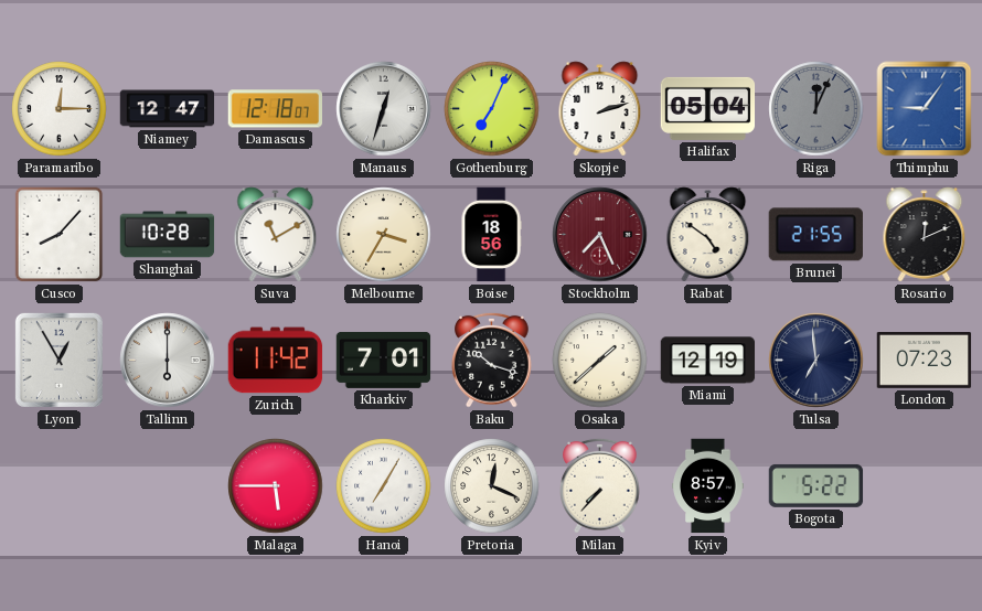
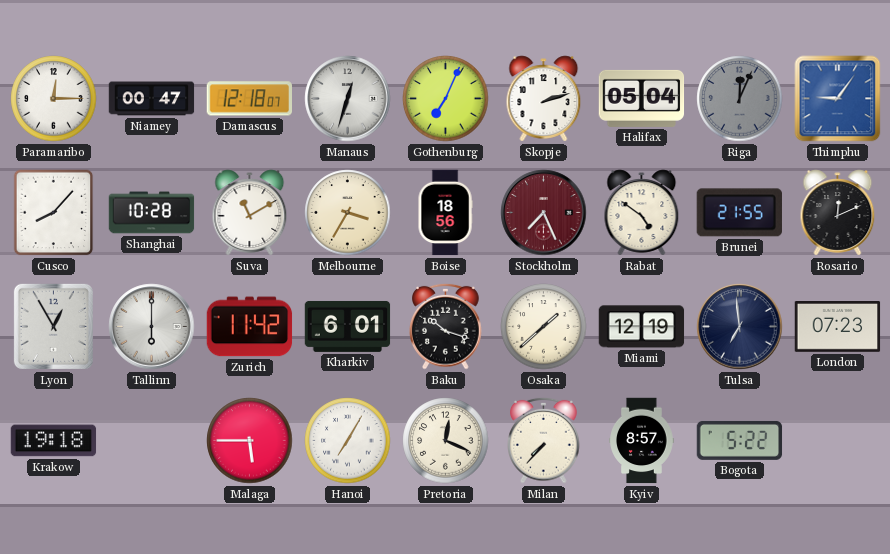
Niamey: 12:47 -> 00:47
Kharkiv: 7:01 -> 6:01
Krakow: none -> 19:18
